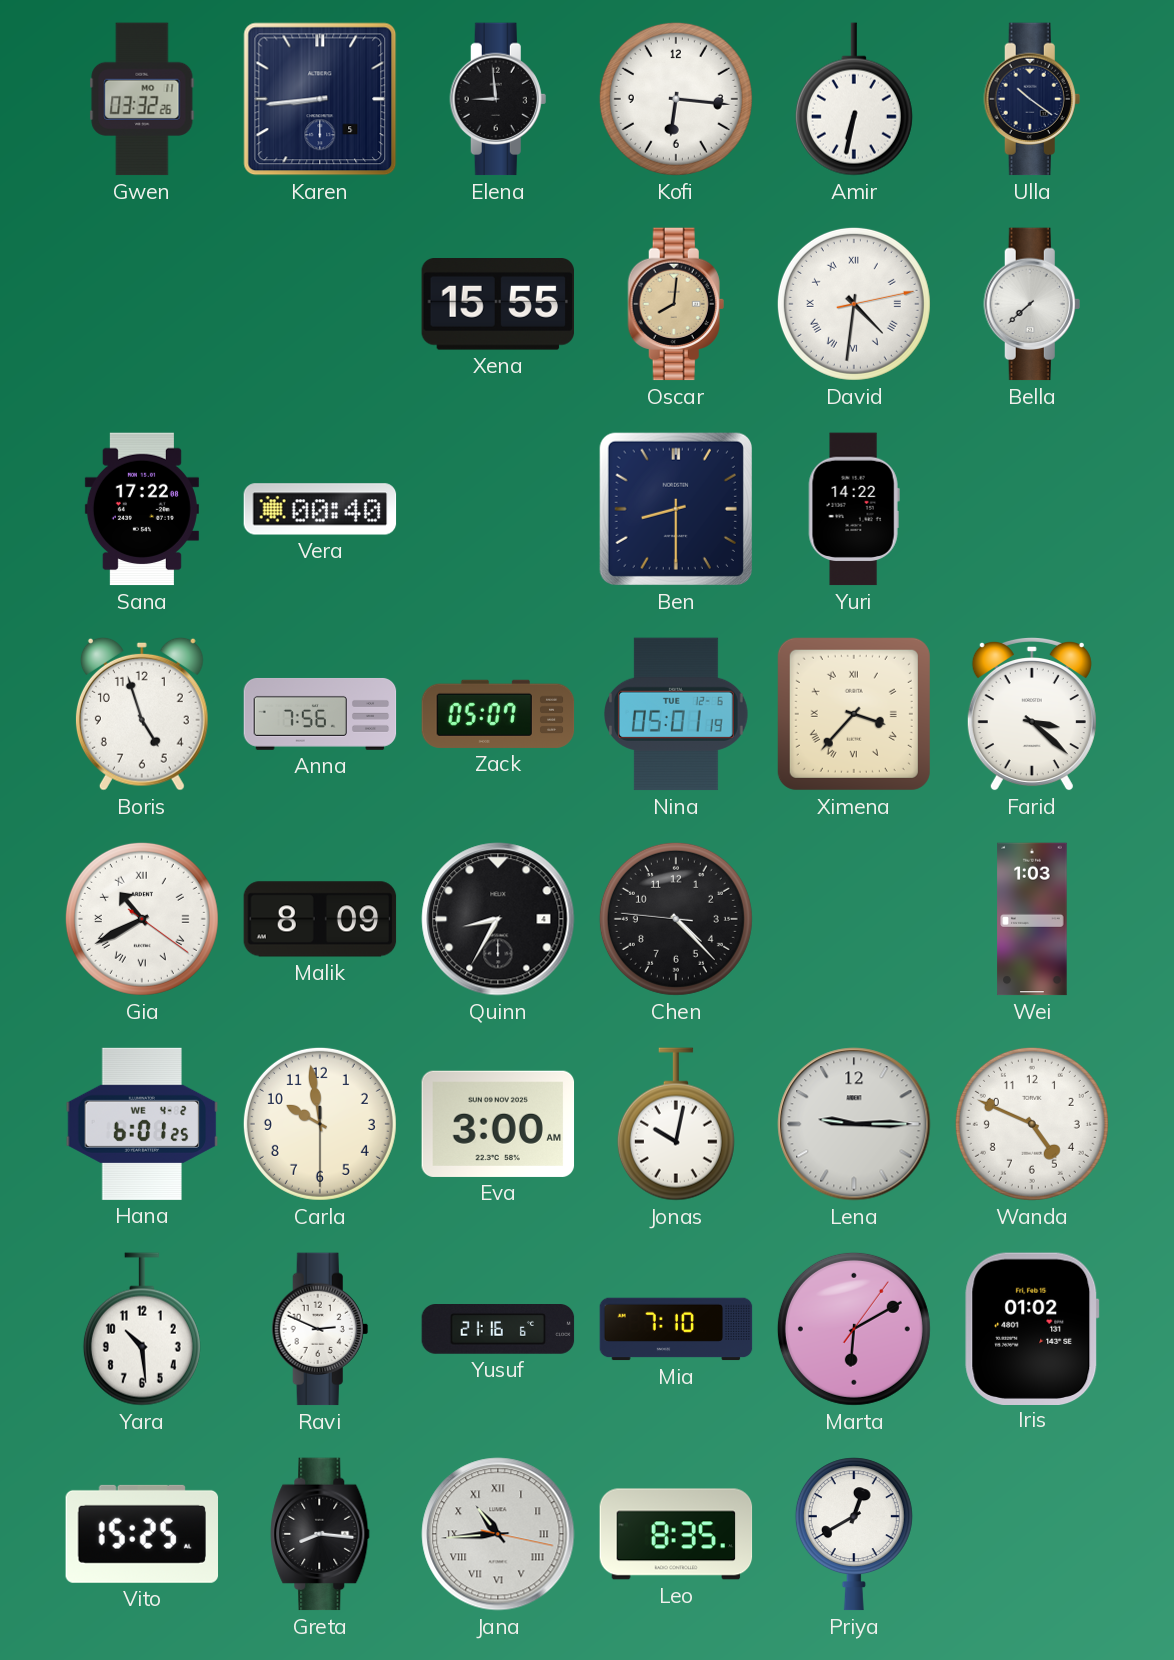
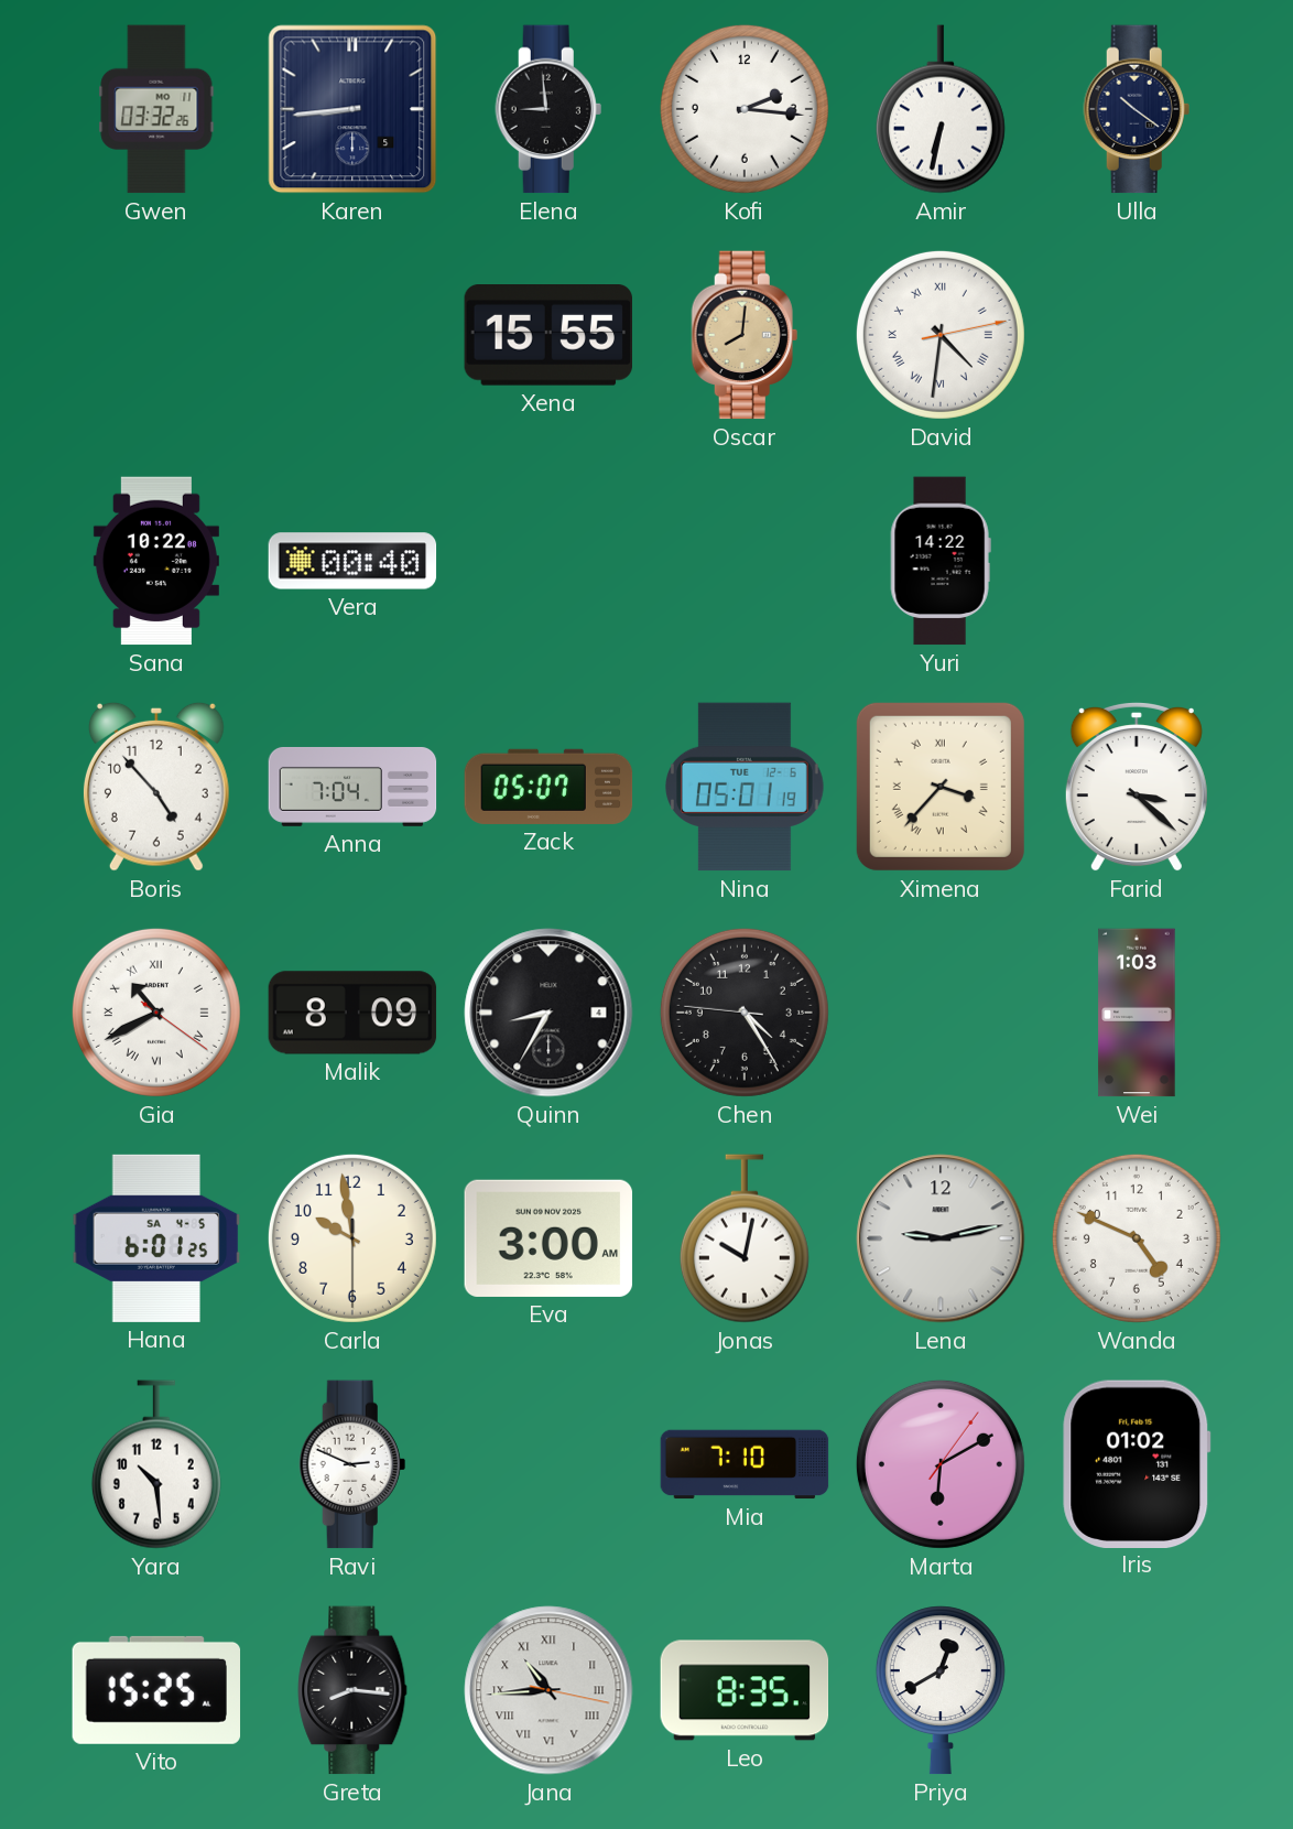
Kofi: 6:16 -> 2:16
Bella: 7:38 -> none
Sana: 17:22 -> 10:22
Ben: 8:30 -> none
Boris: 4:57 -> 4:53
Anna: 7:56 -> 7:04
Chen: 4:22 -> 4:24
Hana date: WE 4-2 -> SA 4-5
Lena: 9:15 -> 9:13
Yusuf: 21:16 -> none
